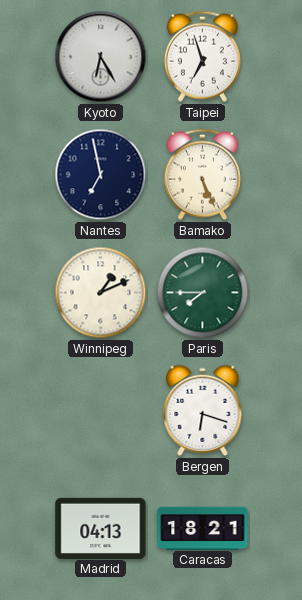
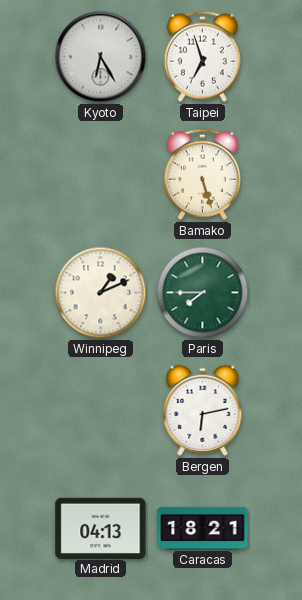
Nantes: 6:58 -> none
Bamako: 5:26 -> 5:27
Bergen: 6:18 -> 6:13
